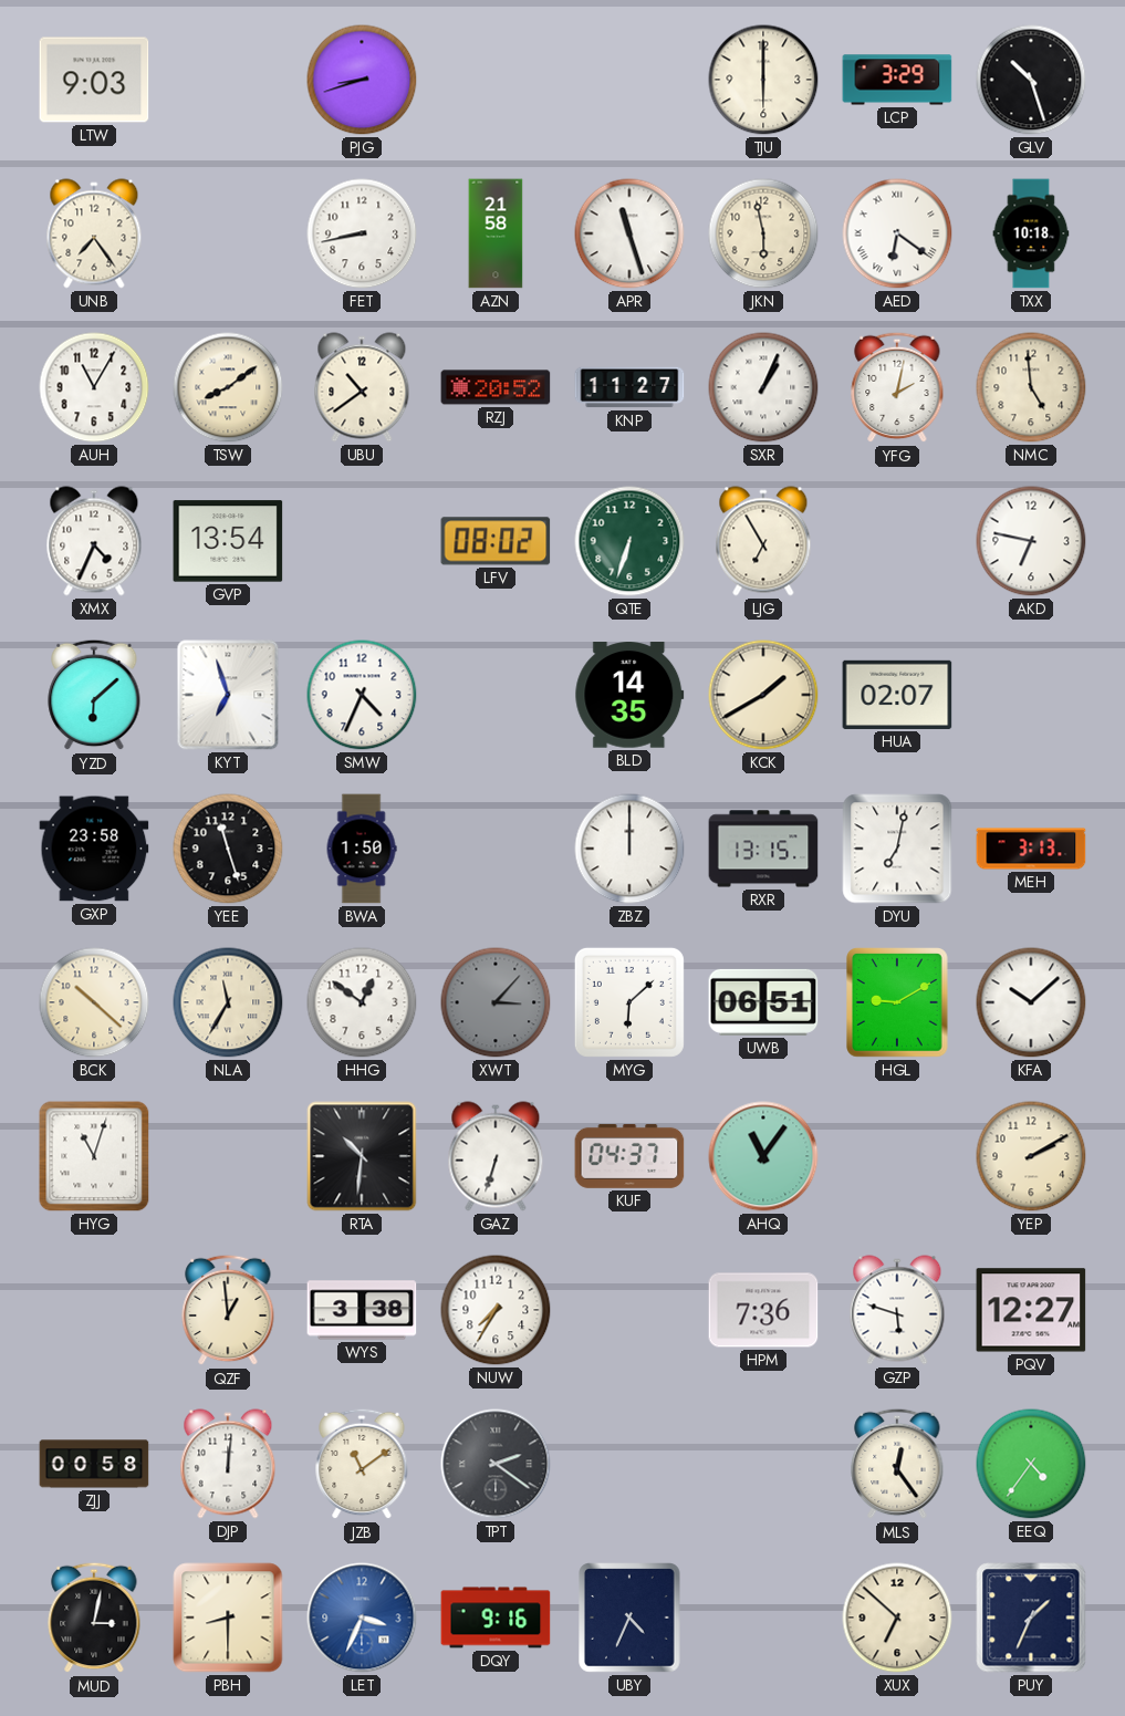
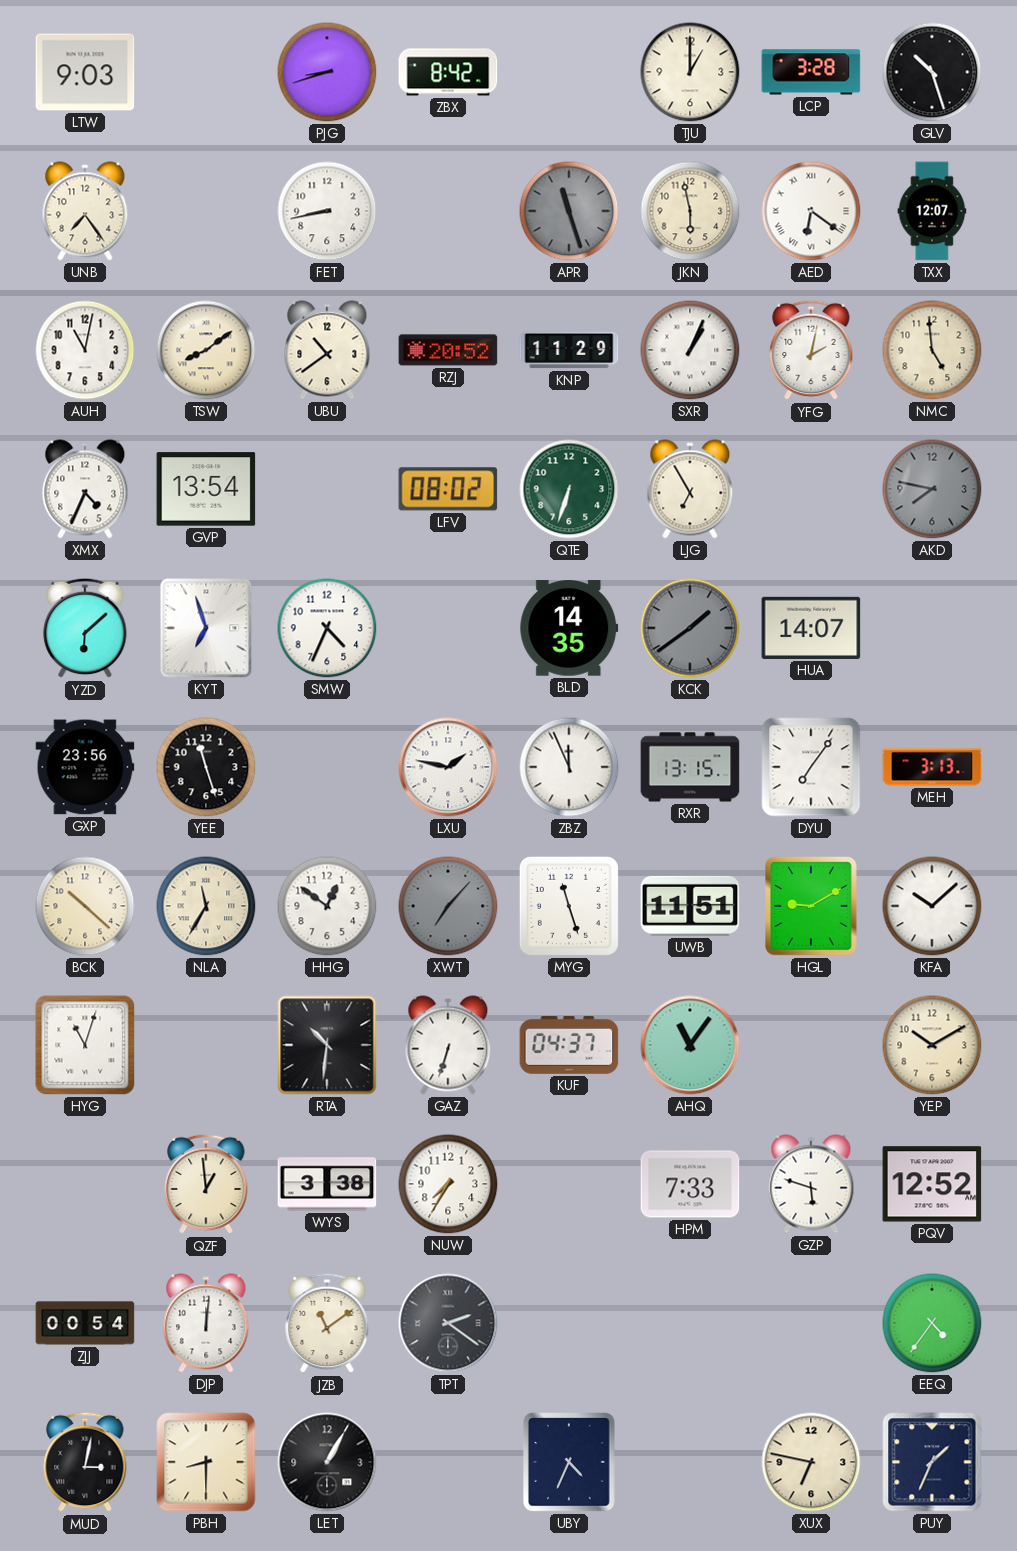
ZBX: none -> 8:42
TJU: 6:00 -> 1:00
LCP: 3:29 -> 3:28
AZN: 21:58 -> none
APR dial: white -> grey
TXX: 10:18 -> 12:07
AUH: 11:05 -> 11:02
KNP: 11:27 -> 11:29
AKD: 6:47 -> 7:47
AKD dial: white -> grey
KCK: 1:40 -> 1:39
KCK dial: cream -> grey
HUA: 02:07 -> 14:07
GXP: 23:58 -> 23:56
BWA: 1:50 -> none
LXU: none -> 1:47
ZBZ: 12:00 -> 11:56
DYU: 7:02 -> 7:06
XWT: 3:07 -> 7:07
MYG: 6:08 -> 11:27
UWB: 06:51 -> 11:51
YEP: 2:10 -> 10:10
HPM: 7:36 -> 7:33
PQV: 12:27 -> 12:52
ZJJ: 00:58 -> 00:54
MLS: 12:24 -> none
LET: 3:34 -> 1:05
LET dial: blue -> black
DQY: 9:16 -> none
XUX: 6:52 -> 6:47
